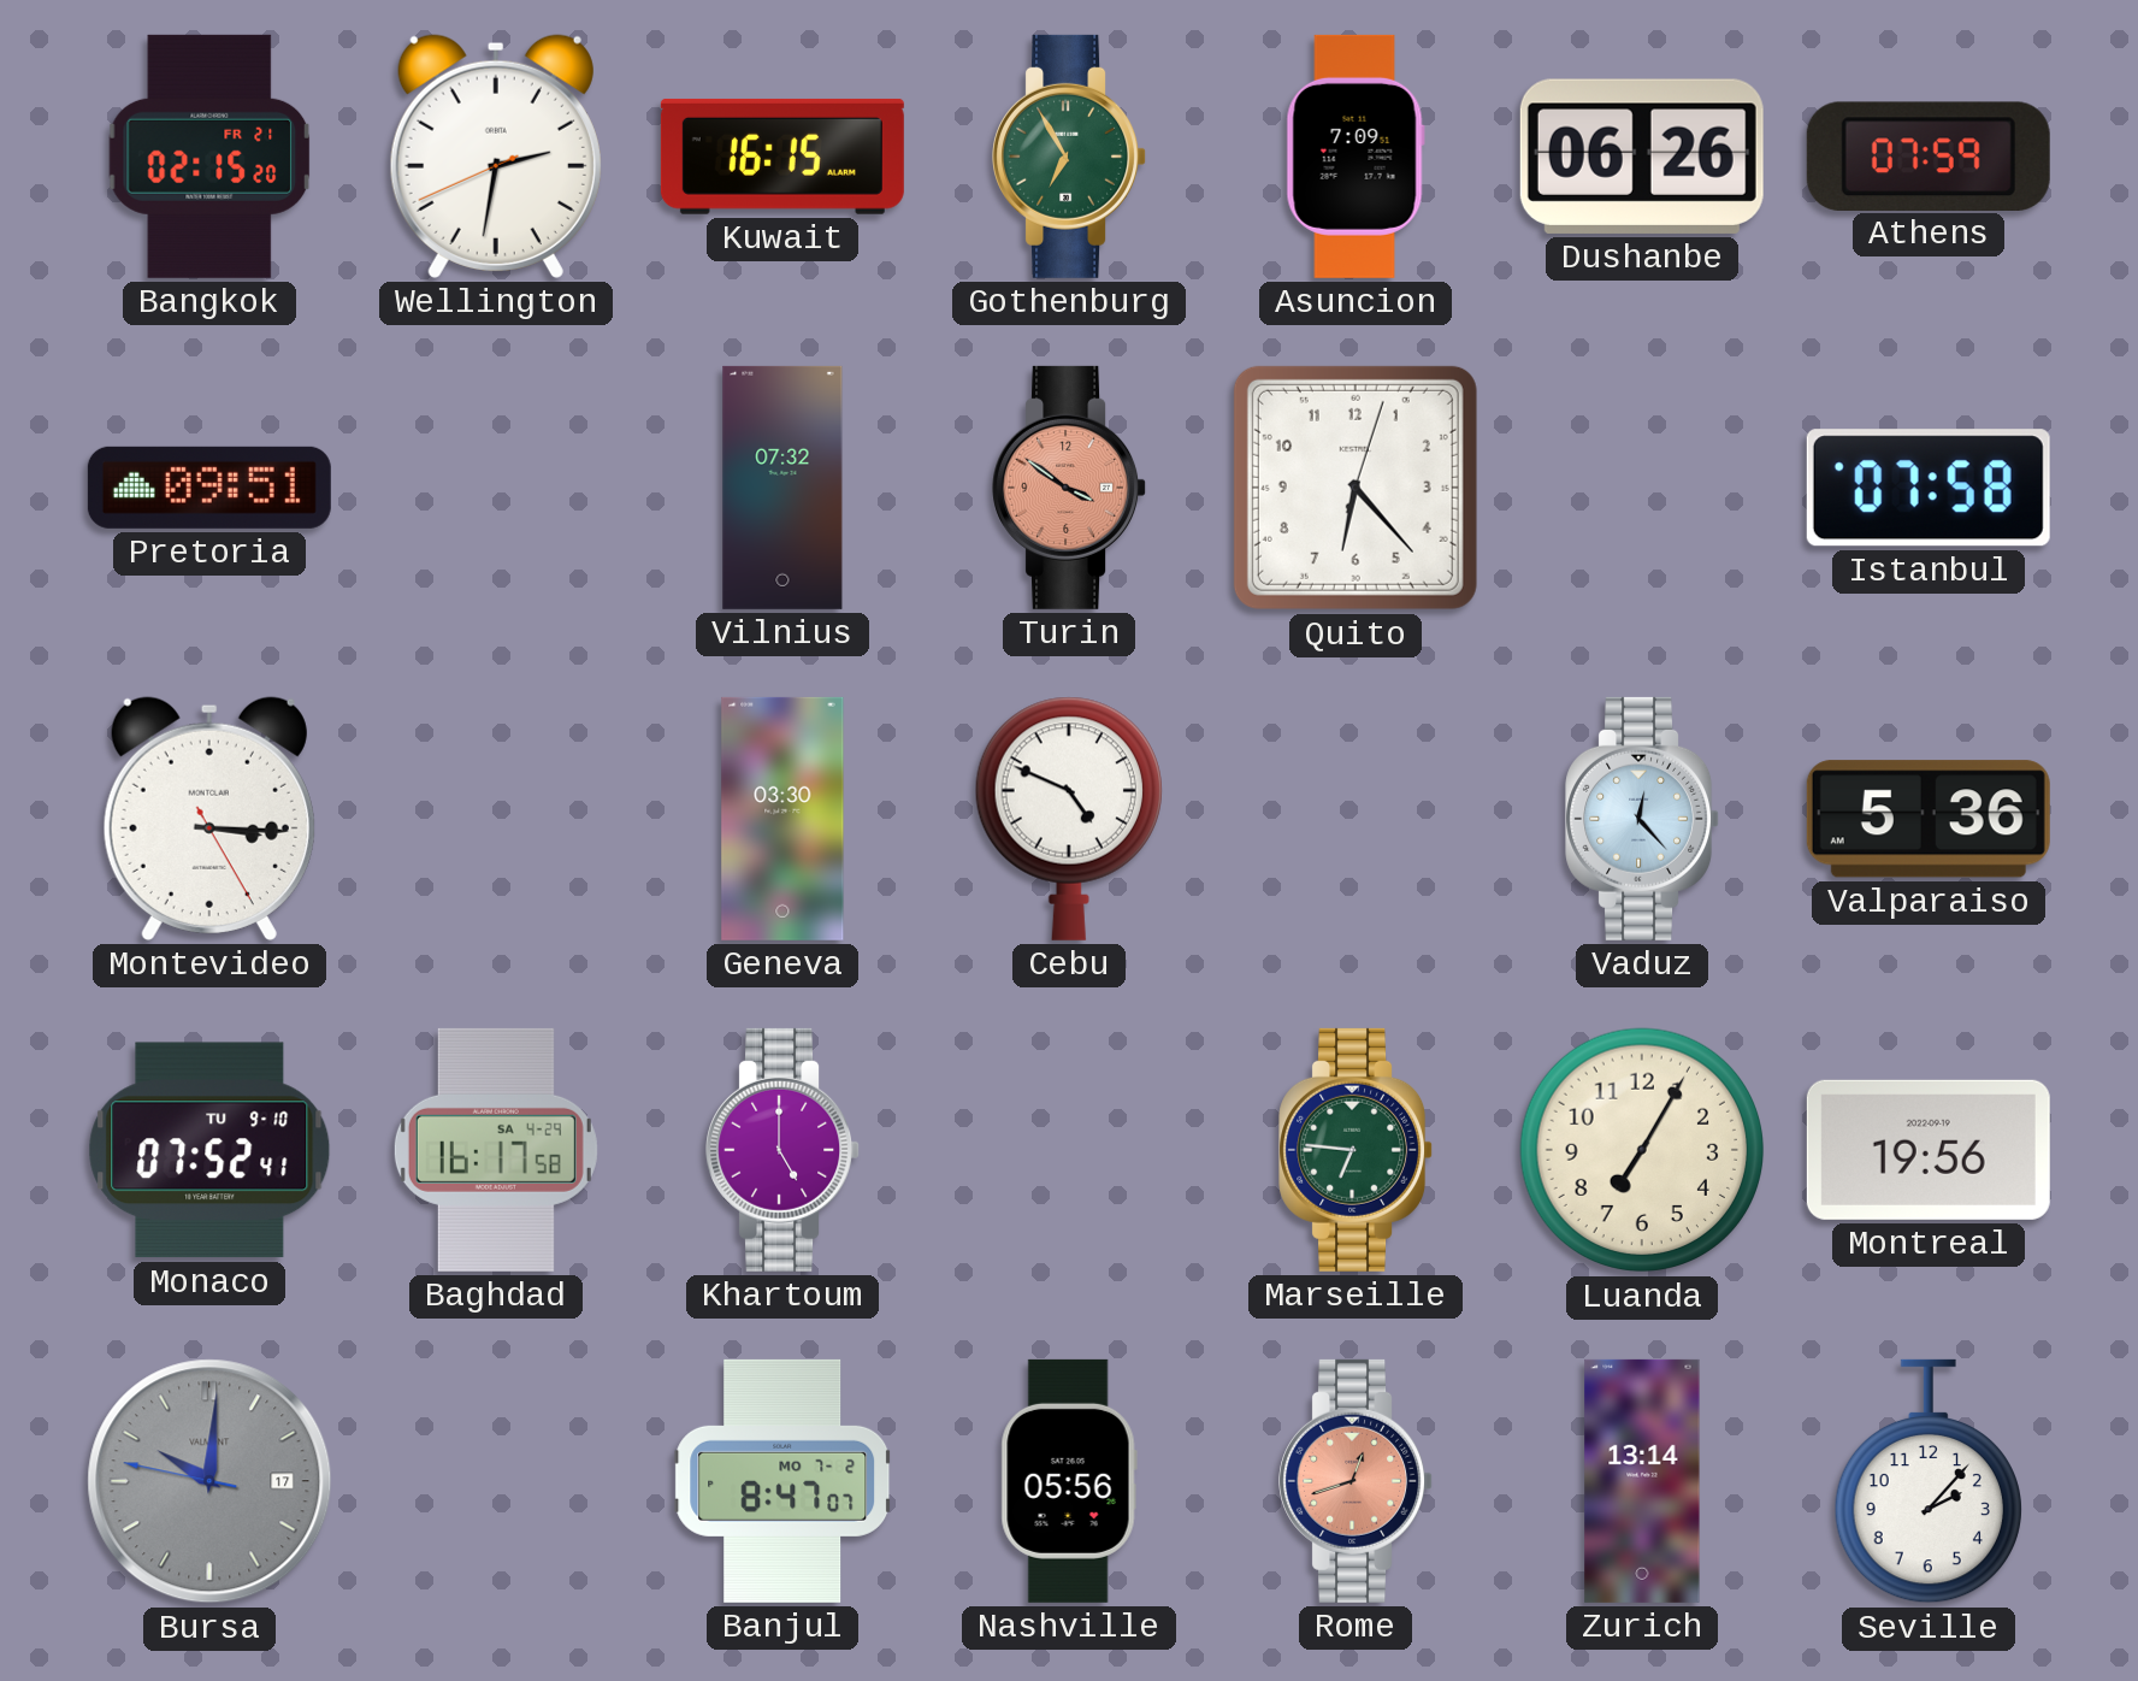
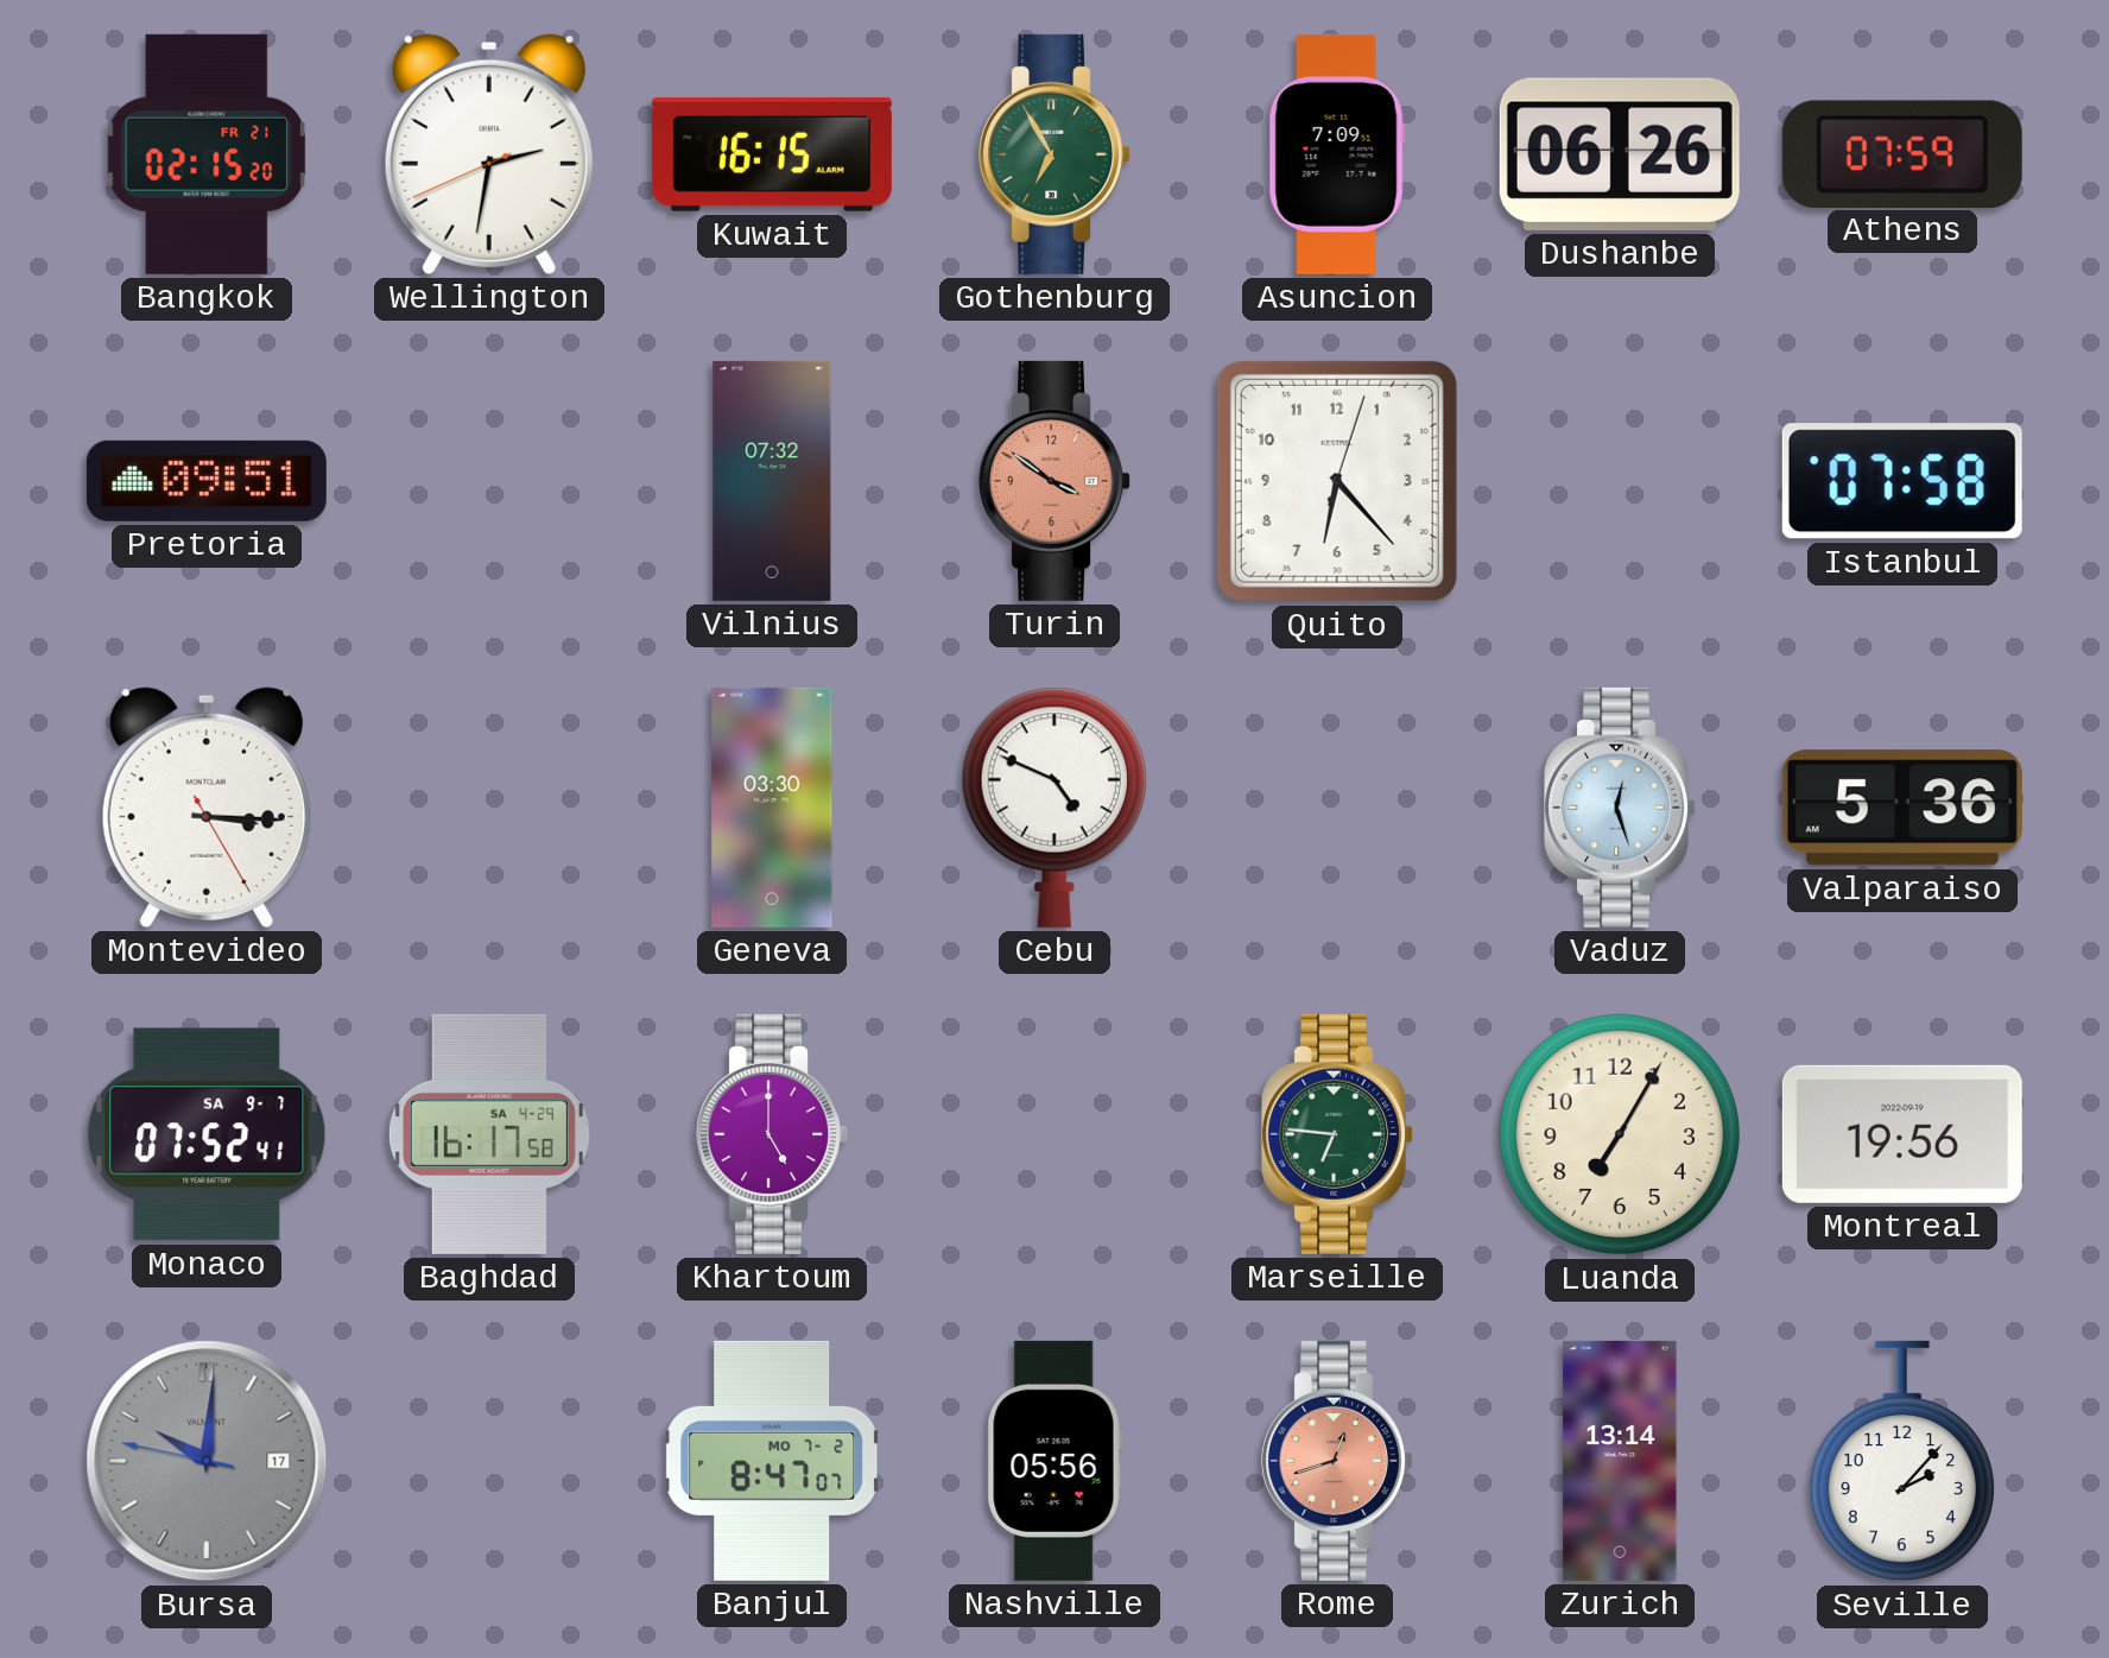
Vaduz: 12:23 -> 12:27
Monaco date: TU 9-10 -> SA 9-7
